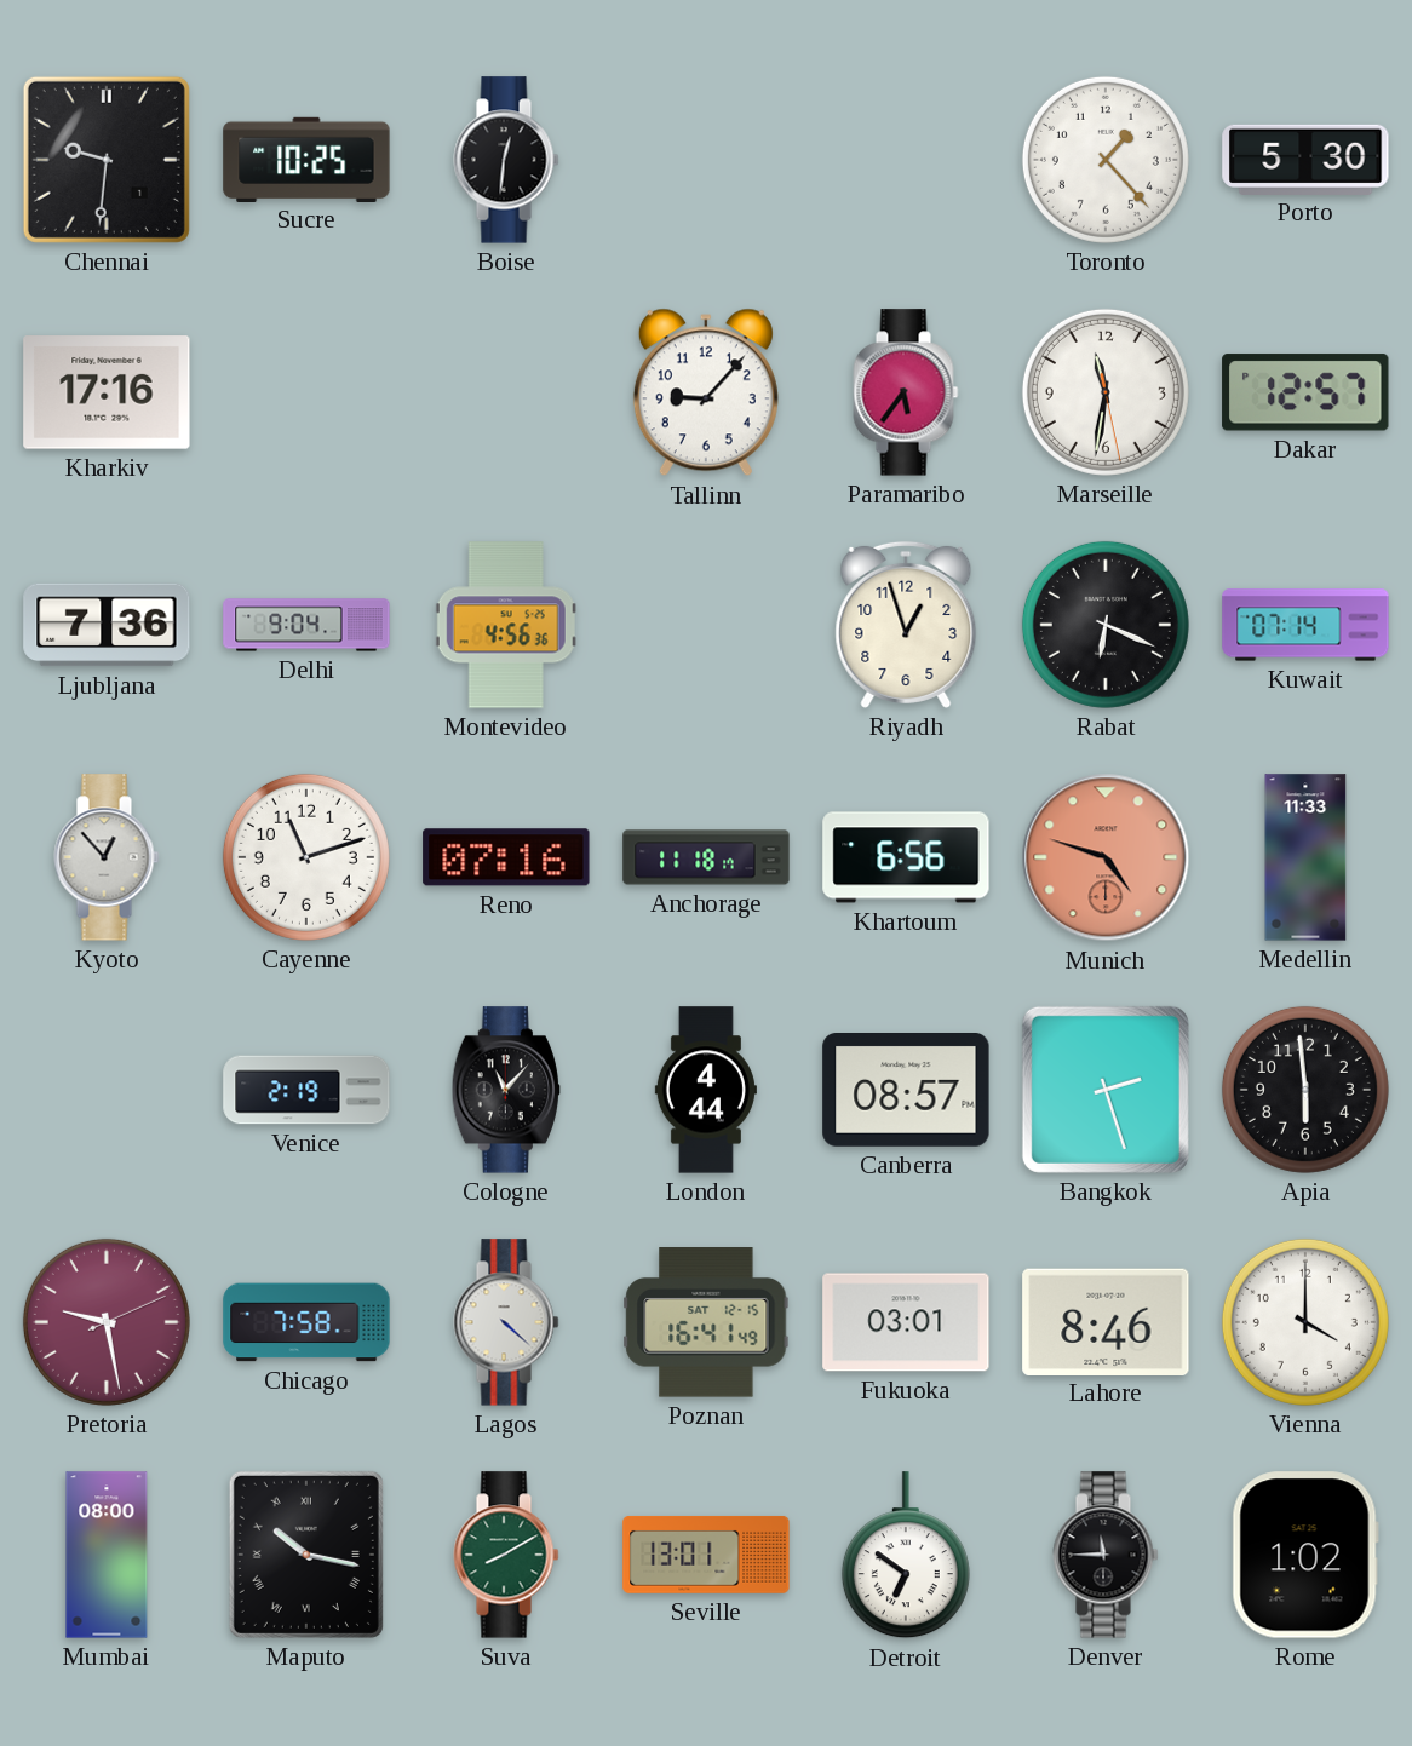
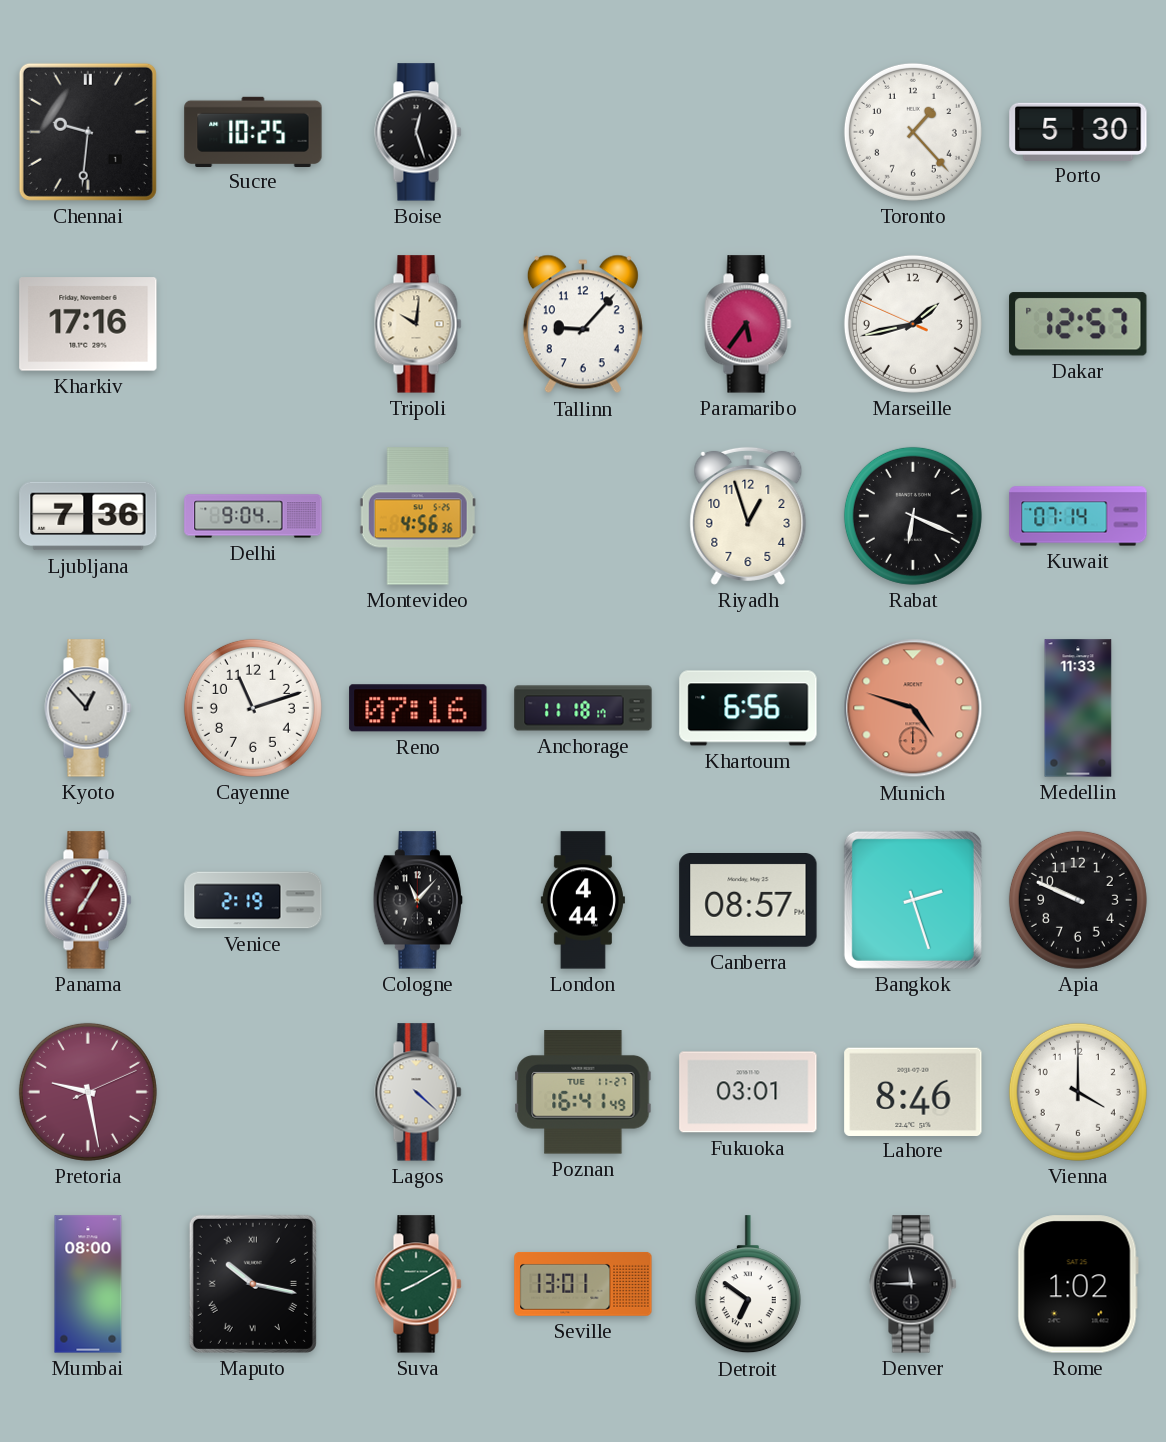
Boise: 12:31 -> 12:27
Tripoli: none -> 10:01
Marseille: 11:31 -> 1:42
Panama: none -> 7:05
Apia: 5:59 -> 9:49
Chicago: 7:58 -> none
Poznan date: SAT 12-15 -> TUE 11-27
